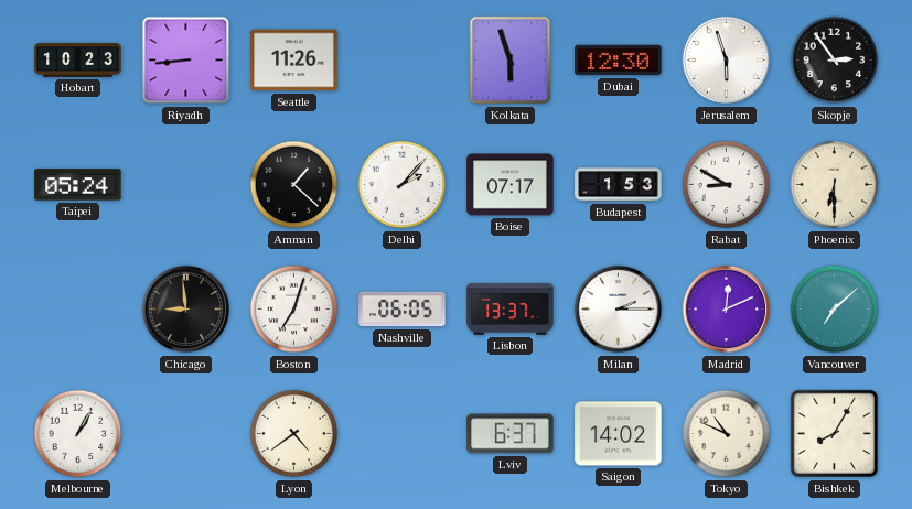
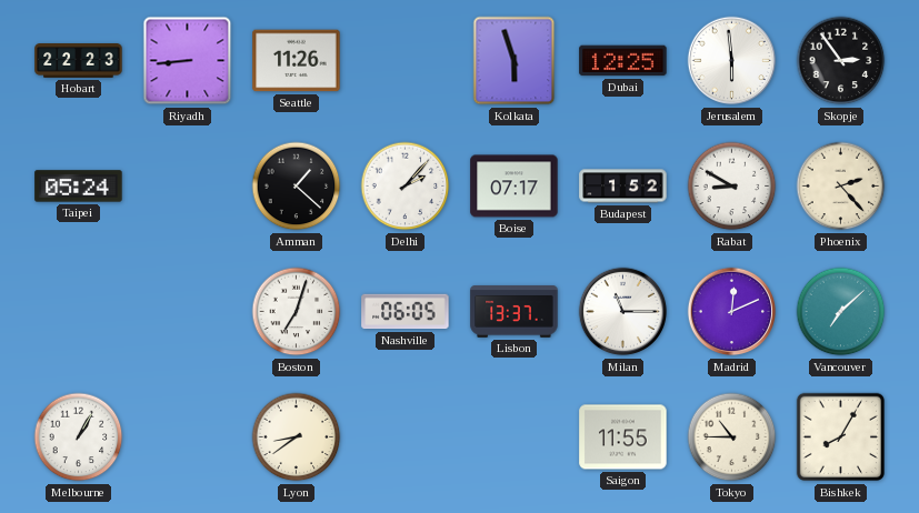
Hobart: 10:23 -> 22:23
Dubai: 12:30 -> 12:25
Jerusalem: 5:57 -> 5:59
Budapest: 1:53 -> 1:52
Phoenix: 6:30 -> 2:23
Chicago: 8:59 -> none
Milan: 2:15 -> 11:15
Lyon: 4:39 -> 8:39
Lviv: 6:37 -> none
Saigon: 14:02 -> 11:55
Tokyo: 10:49 -> 10:45
